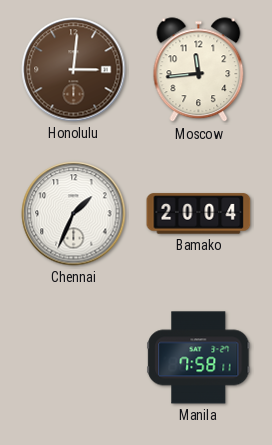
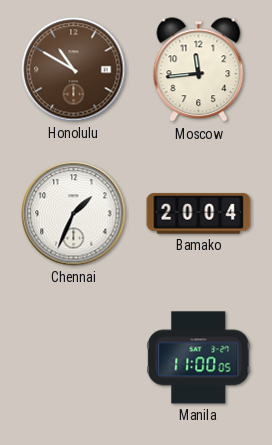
Honolulu: 3:01 -> 10:50
Manila: 7:58 -> 11:00
